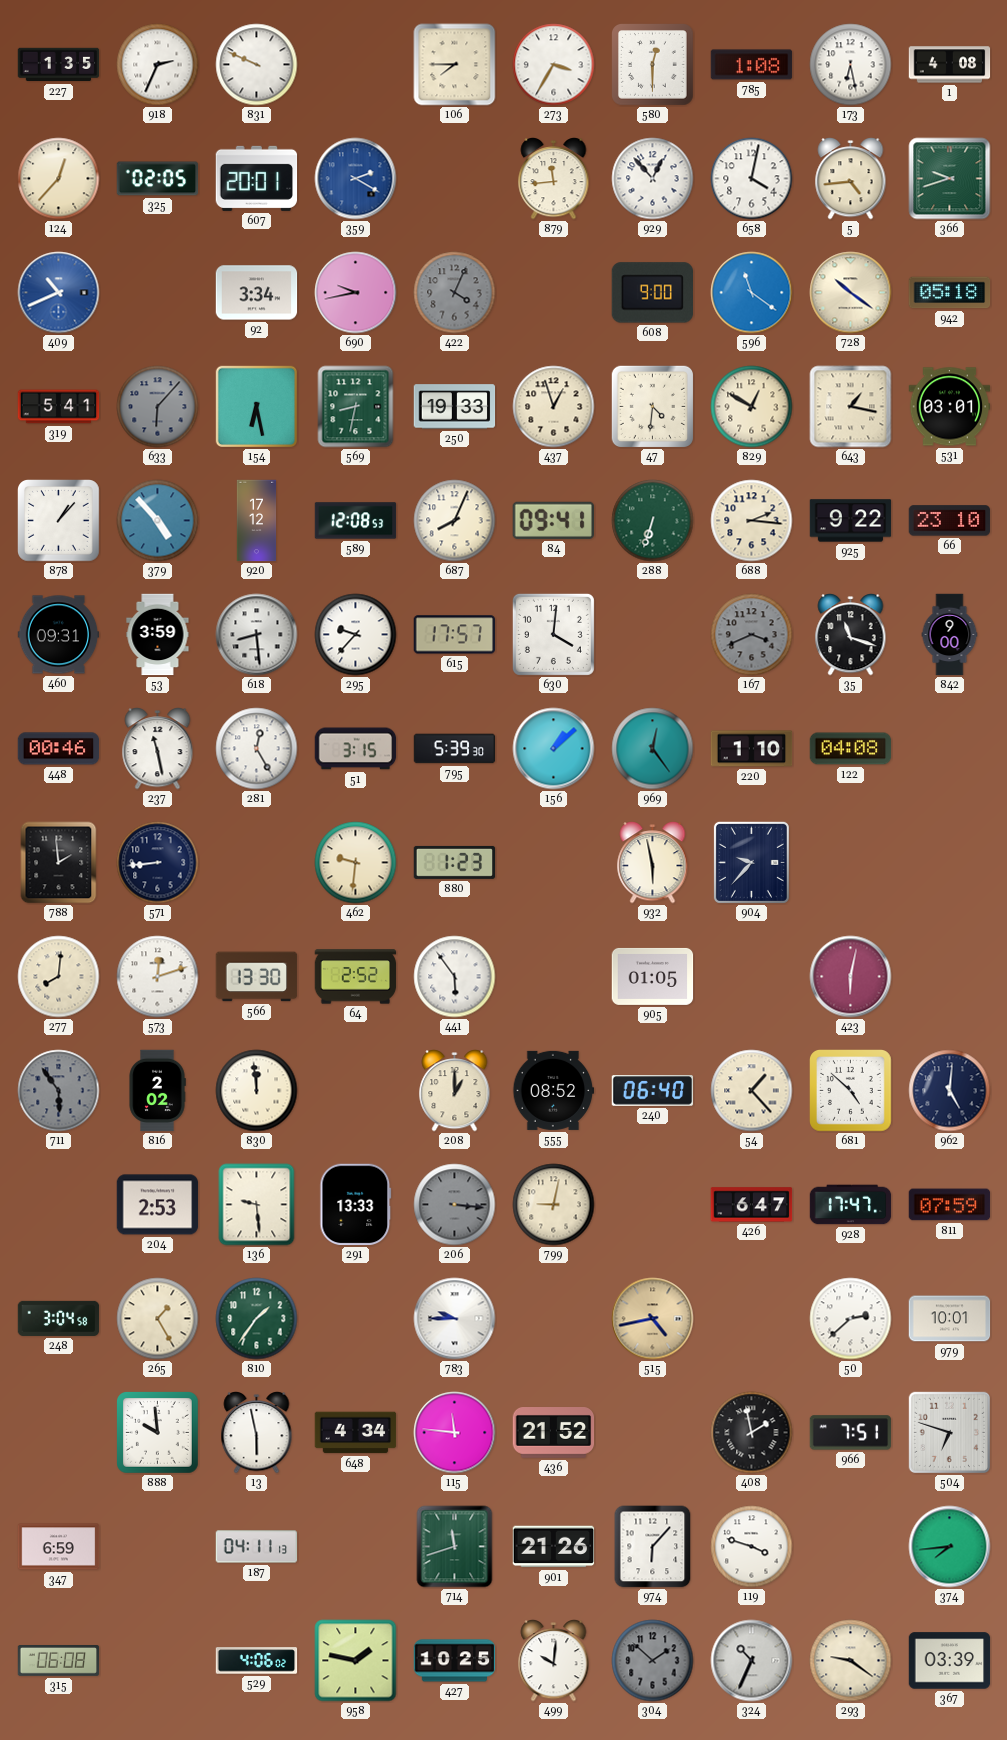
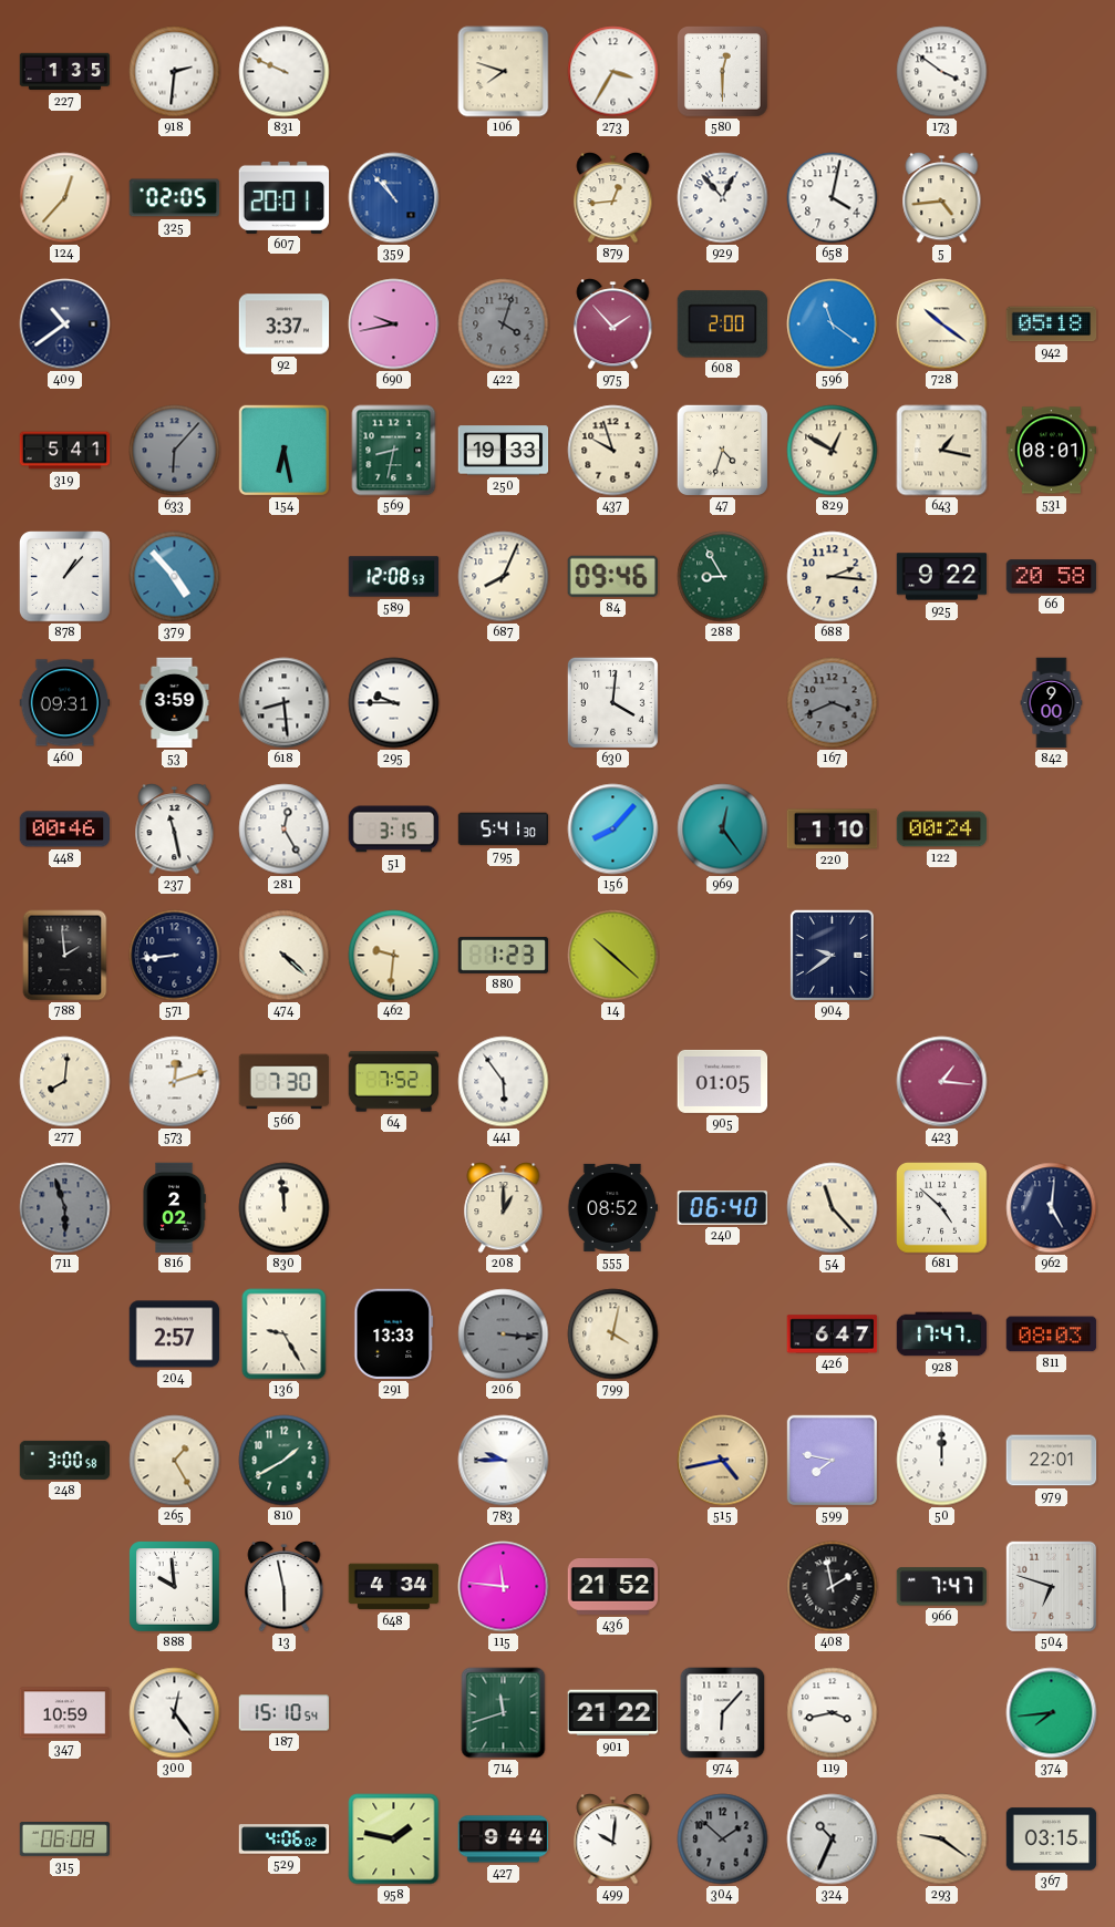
918: 2:34 -> 2:31
106: 7:45 -> 7:48
785: 1:08 -> none
173: 6:28 -> 3:51
1: 4:08 -> none
359: 2:20 -> 10:53
879: 11:44 -> 12:44
366: 9:42 -> none
409: 10:41 -> 10:39
409 dial: blue -> navy
92: 3:34 -> 3:37
422: 4:04 -> 4:03
975: none -> 1:53
608: 9:00 -> 2:00
437: 12:57 -> 9:57
47: 4:31 -> 4:33
531: 03:01 -> 08:01
920: 17:12 -> none
84: 09:41 -> 09:46
288: 6:33 -> 8:55
66: 23:10 -> 20:58
295: 9:37 -> 9:45
615: 17:57 -> none
35: 11:18 -> none
795: 5:39 -> 5:41
156: 1:08 -> 8:07
122: 04:08 -> 00:24
474: none -> 4:22
14: none -> 10:22
932: 5:58 -> none
904: 9:37 -> 9:39
566: 13:30 -> 7:30
64: 2:52 -> 7:52
423: 6:02 -> 1:16
711: 5:54 -> 5:57
54: 1:23 -> 11:23
204: 2:53 -> 2:57
136: 9:29 -> 9:25
799: 9:02 -> 4:02
811: 07:59 -> 08:03
248: 3:04 -> 3:00
810: 1:36 -> 1:40
599: none -> 7:47
50: 2:38 -> 12:00
979: 10:01 -> 22:01
966: 7:51 -> 7:47
347: 6:59 -> 10:59
300: none -> 12:24
187: 04:11 -> 15:10
901: 21:26 -> 21:22
119: 3:48 -> 3:43
427: 10:25 -> 9:44
367: 03:39 -> 03:15
